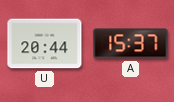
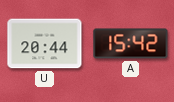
A: 15:37 -> 15:42
